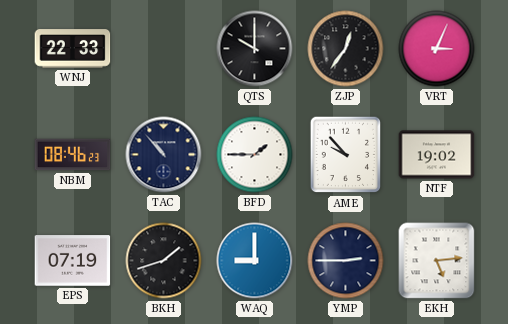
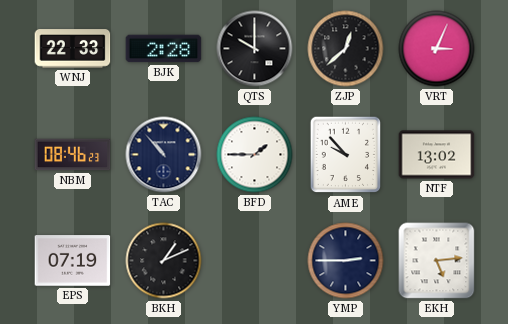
BJK: none -> 2:28
ZJP: 12:36 -> 12:38
NTF: 19:02 -> 13:02
BKH: 1:42 -> 1:11
WAQ: 9:00 -> none
